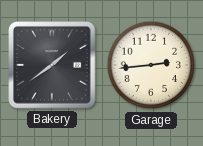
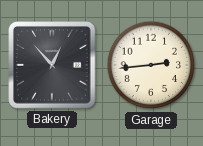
Bakery: 1:39 -> 12:53
